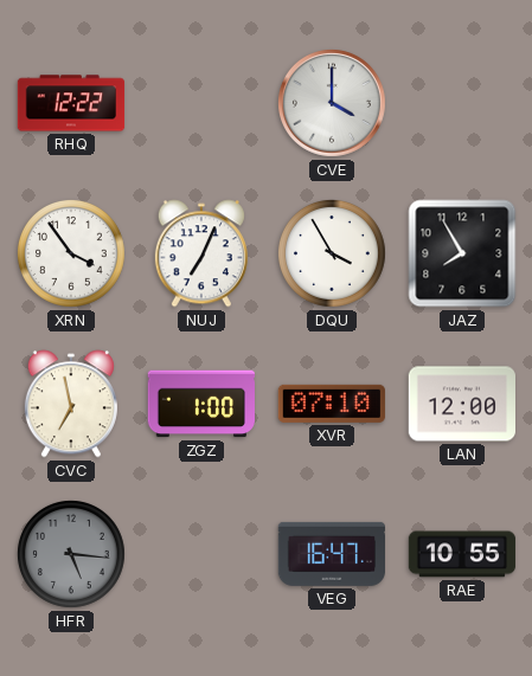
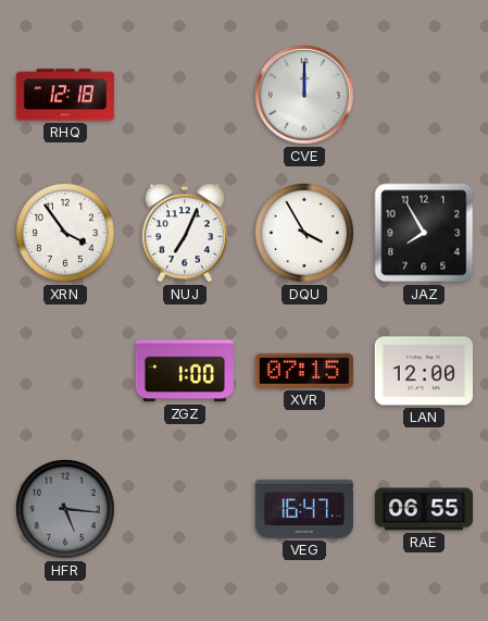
RHQ: 12:22 -> 12:18
CVE: 4:00 -> 12:00
CVC: 6:58 -> none
XVR: 07:10 -> 07:15
RAE: 10:55 -> 06:55
